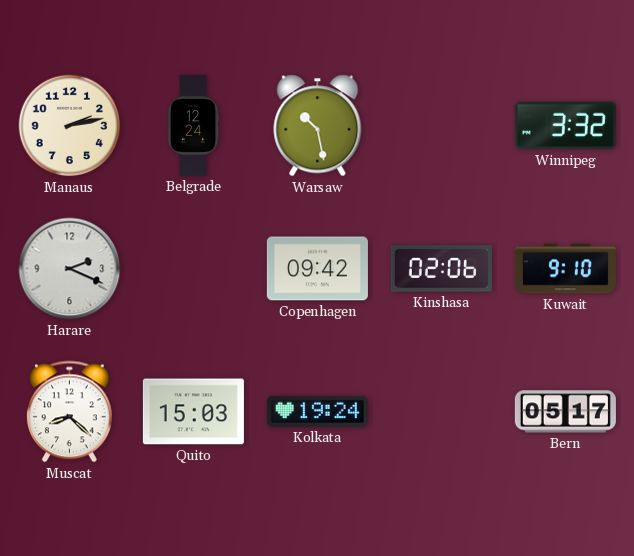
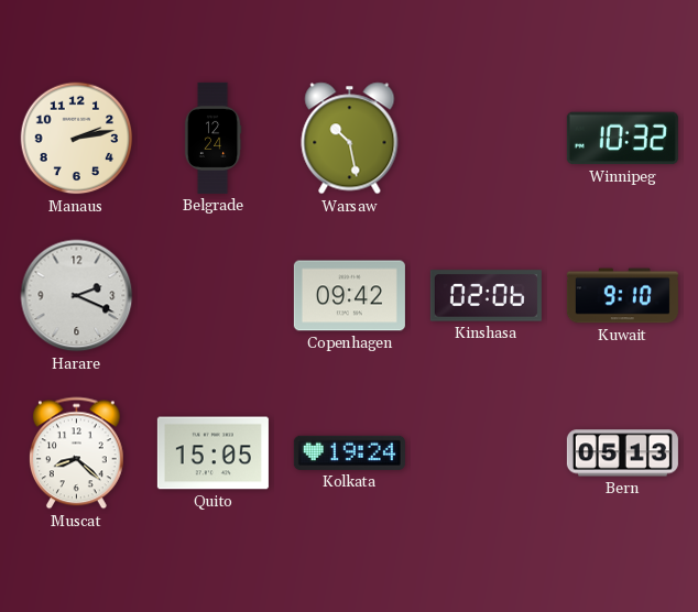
Winnipeg: 3:32 -> 10:32
Quito: 15:03 -> 15:05
Bern: 05:17 -> 05:13
